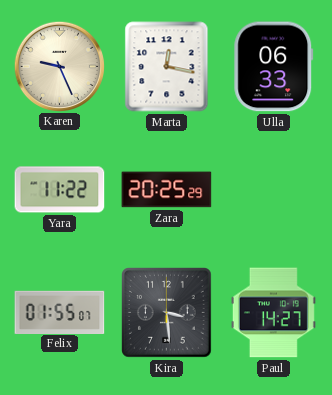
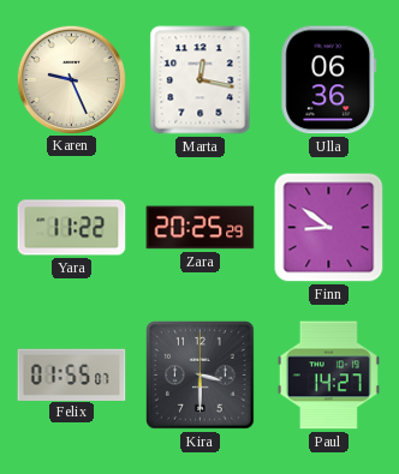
Ulla: 06:33 -> 06:36
Finn: none -> 8:51
Kira: 3:29 -> 3:30
